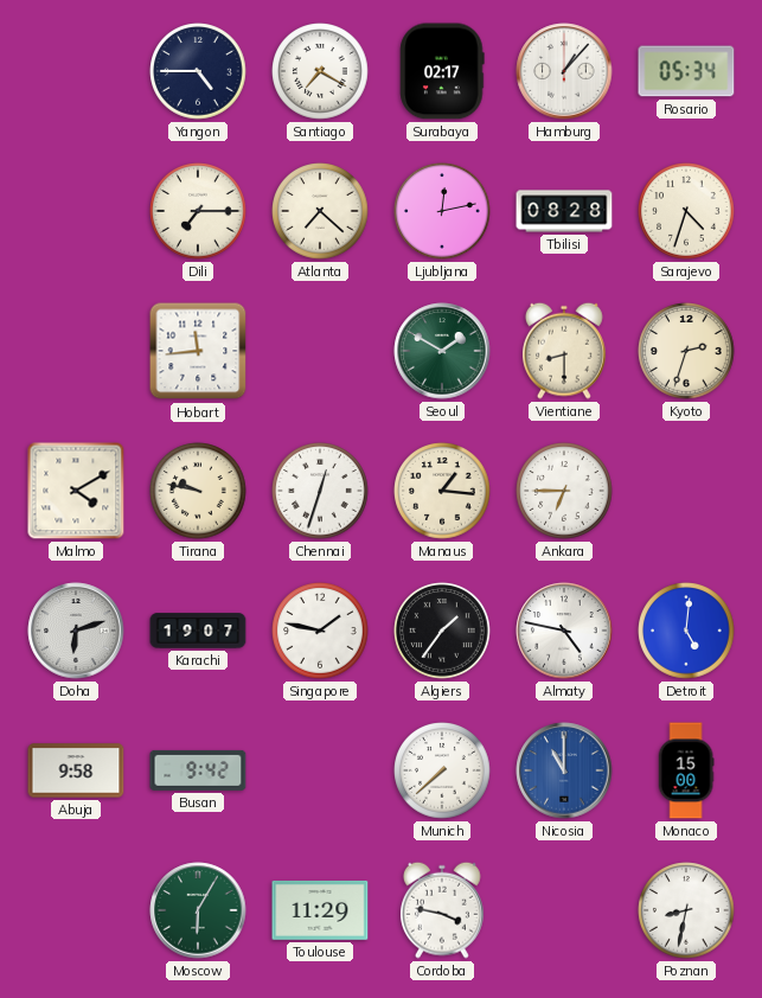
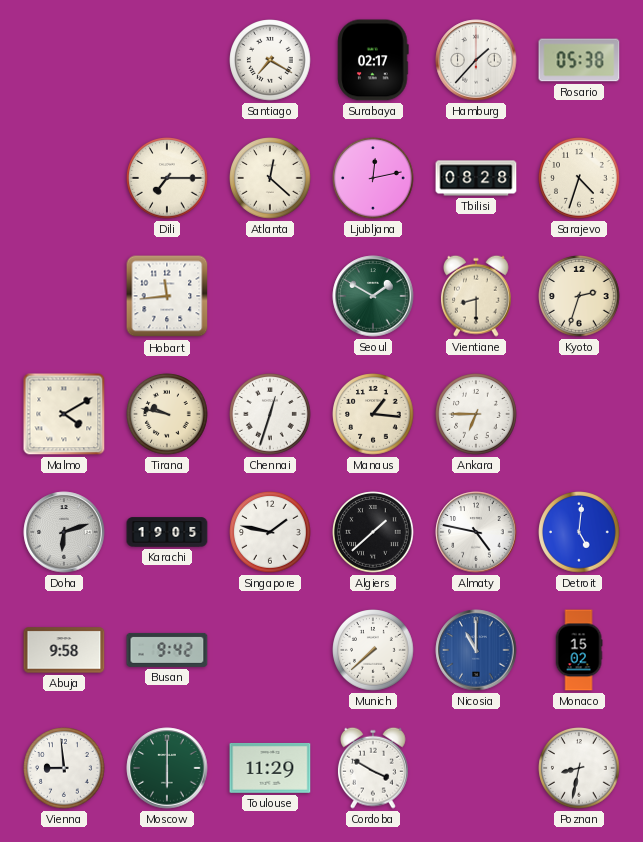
Yangon: 4:45 -> none
Hamburg: 1:07 -> 1:37
Rosario: 05:34 -> 05:38
Atlanta: 7:22 -> 12:22
Karachi: 19:07 -> 19:05
Algiers: 1:36 -> 1:38
Monaco: 15:00 -> 15:02
Vienna: none -> 8:59
Moscow: 6:05 -> 6:00
Cordoba: 3:47 -> 3:50
